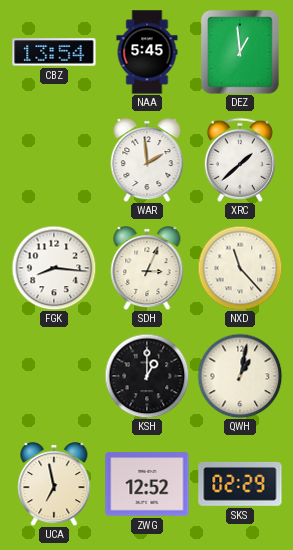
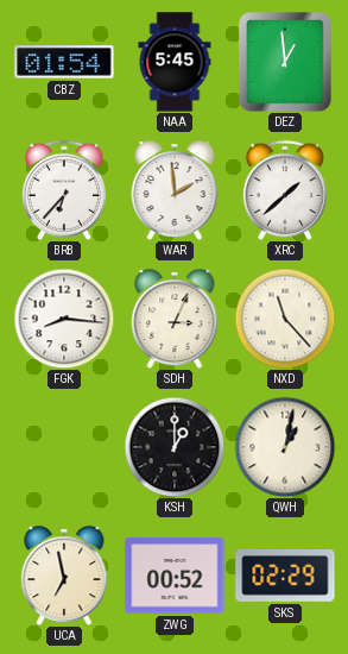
CBZ: 13:54 -> 01:54
BRB: none -> 6:37
ZWG: 12:52 -> 00:52
